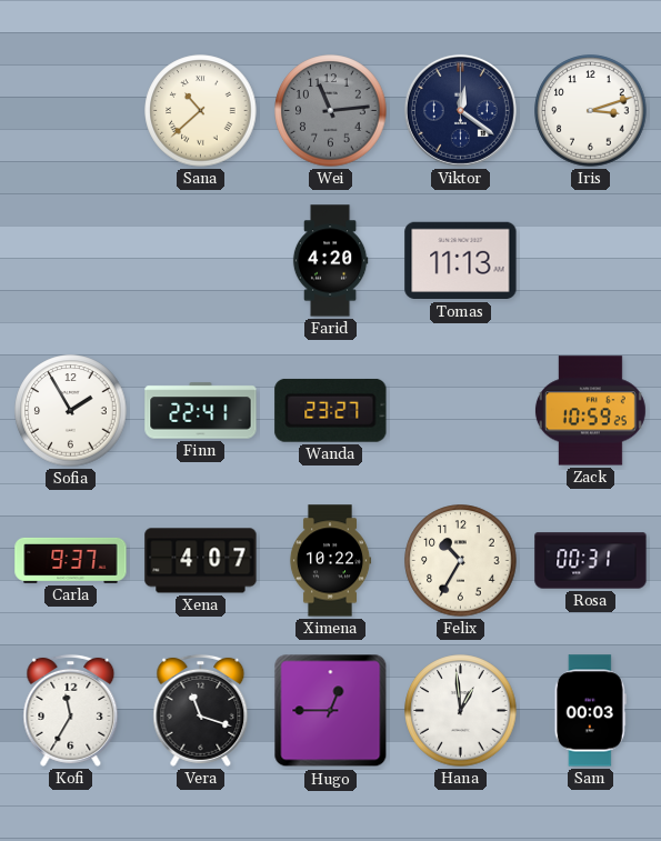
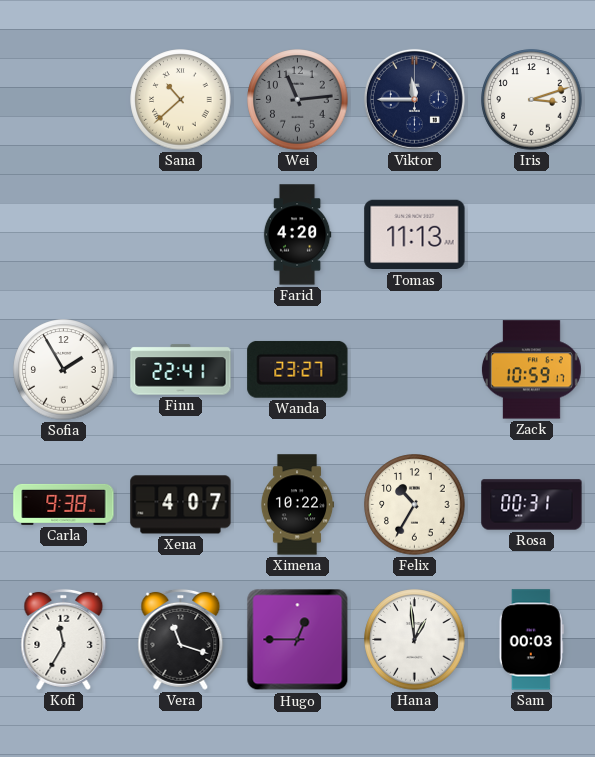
Viktor: 12:21 -> 11:45
Zack: 10:59:25 -> 10:59:17
Carla: 9:37 -> 9:38
